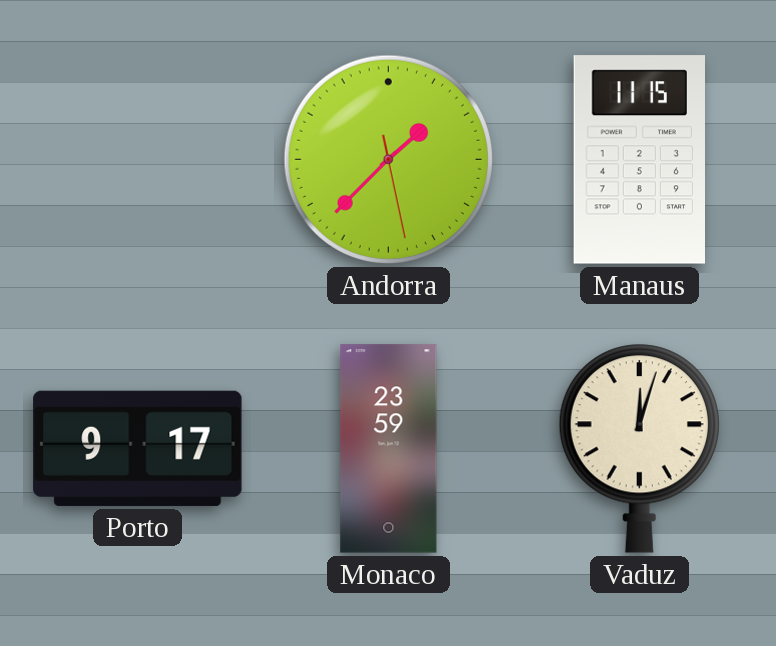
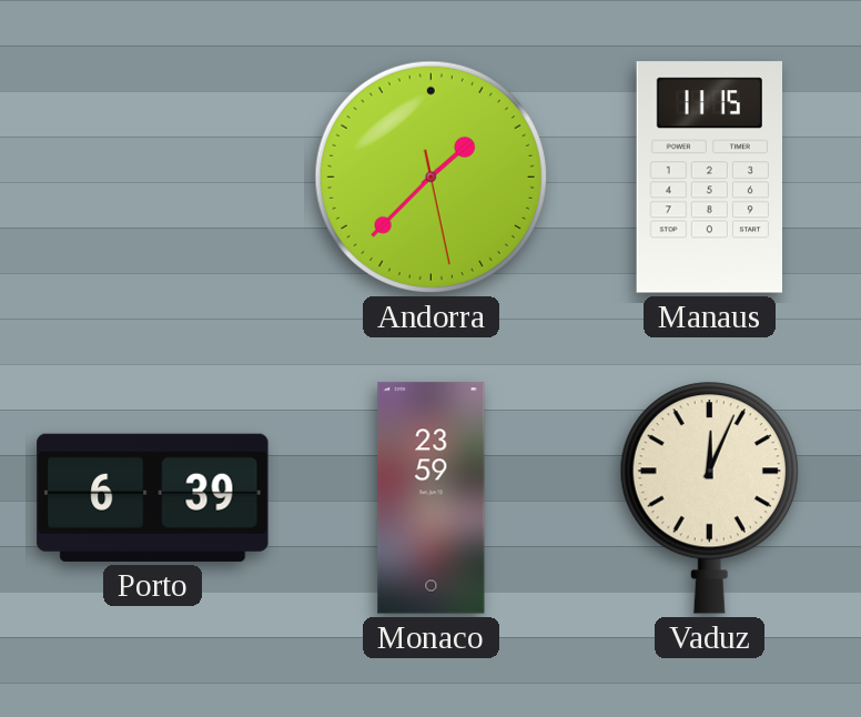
Porto: 9:17 -> 6:39
Vaduz: 12:03 -> 12:04
